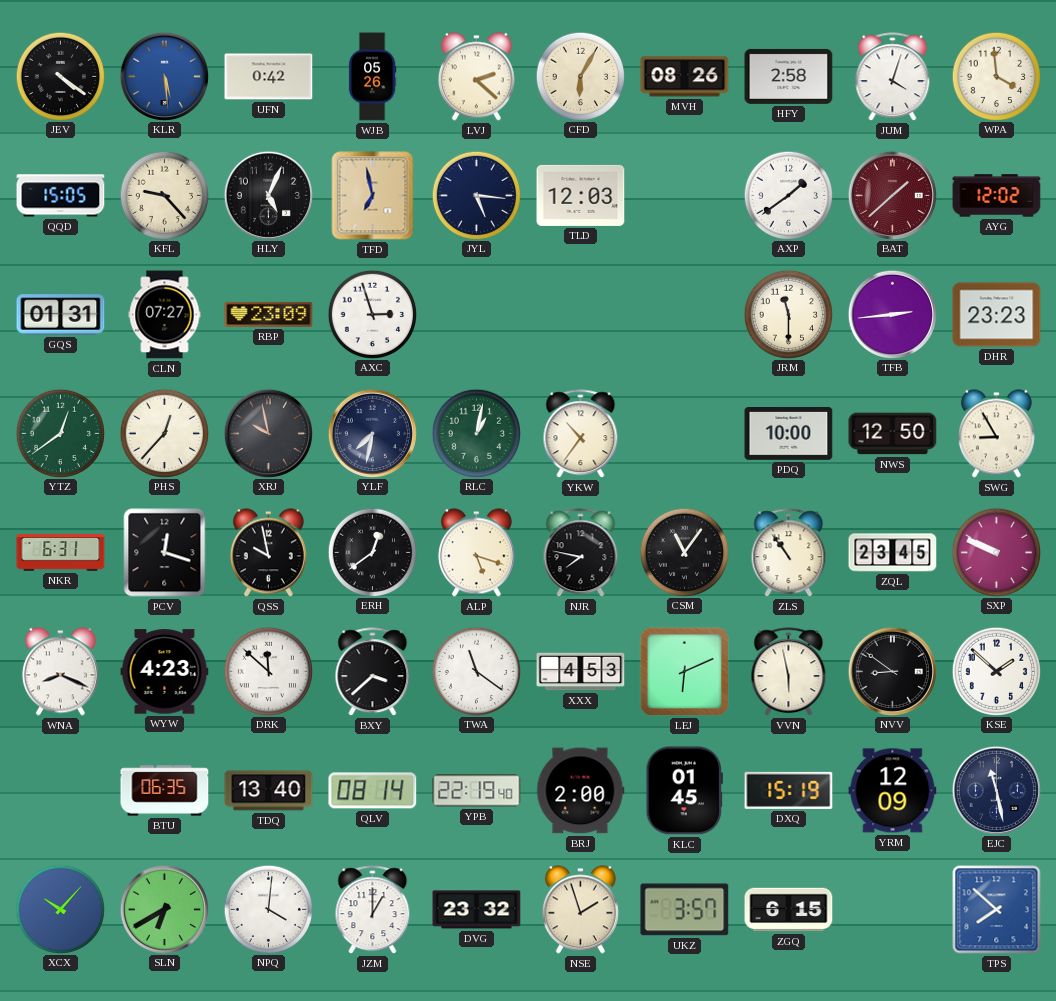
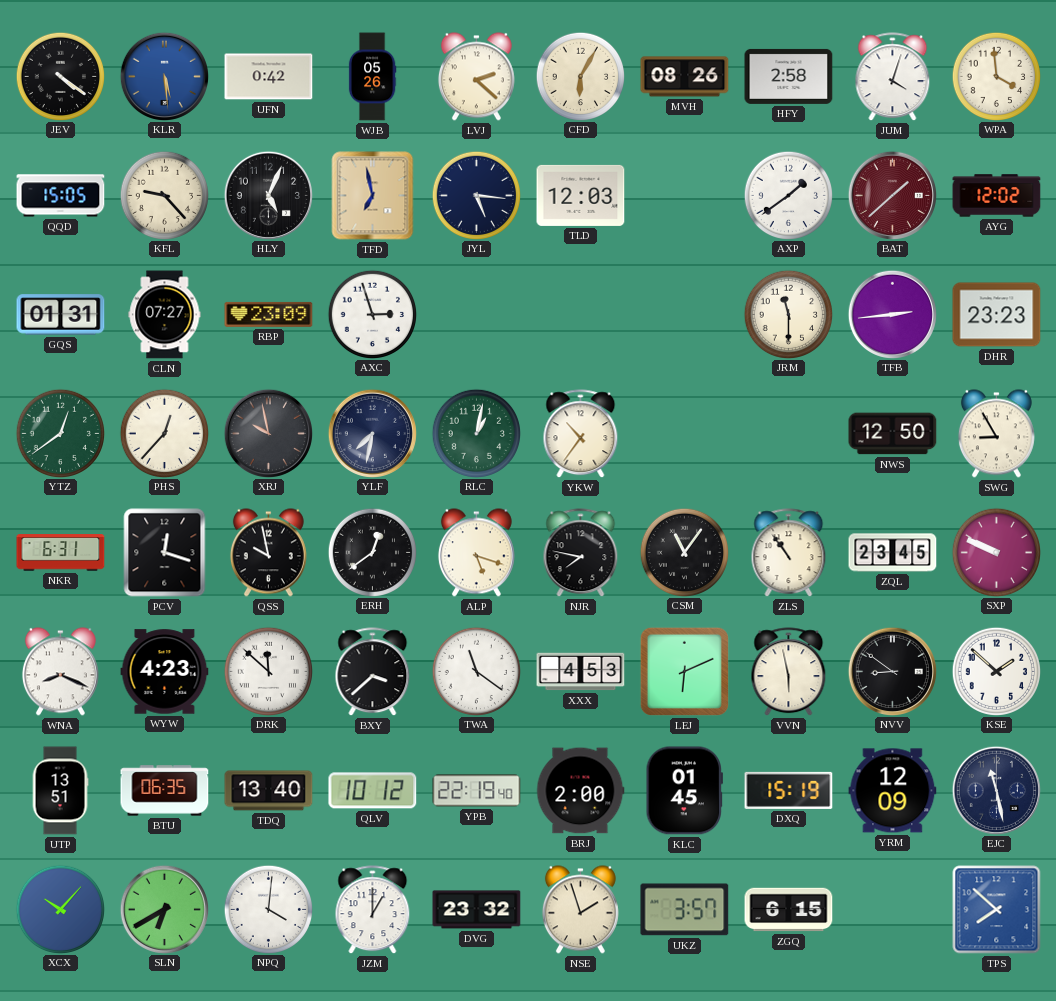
PDQ: 10:00 -> none
UTP: none -> 13:51
QLV: 08:14 -> 10:12
